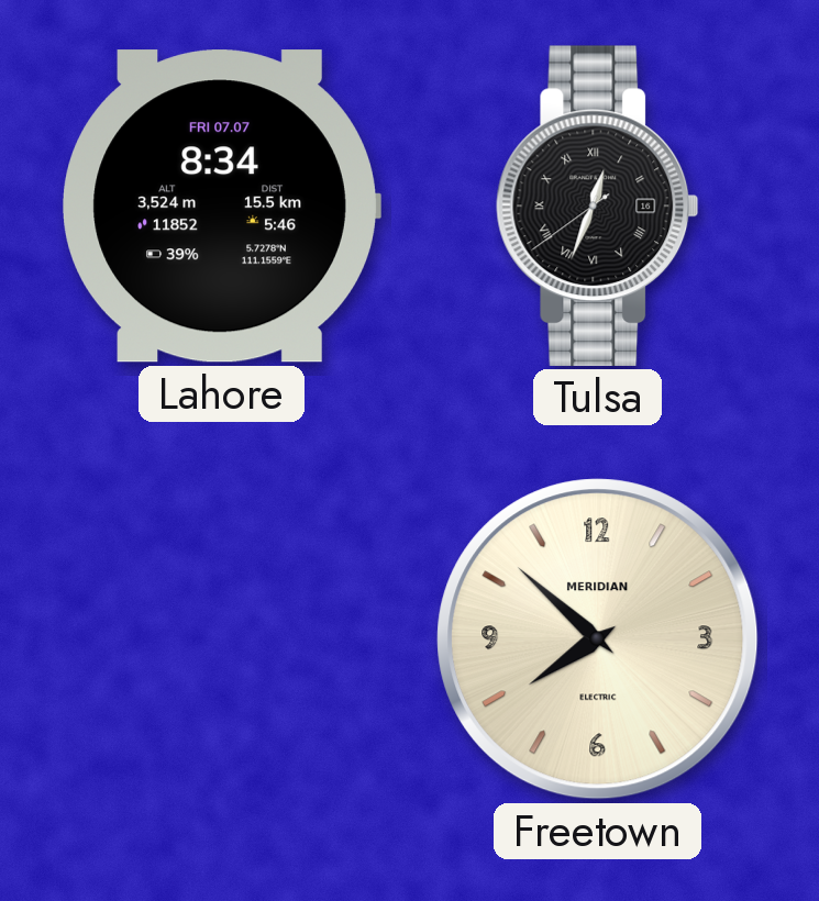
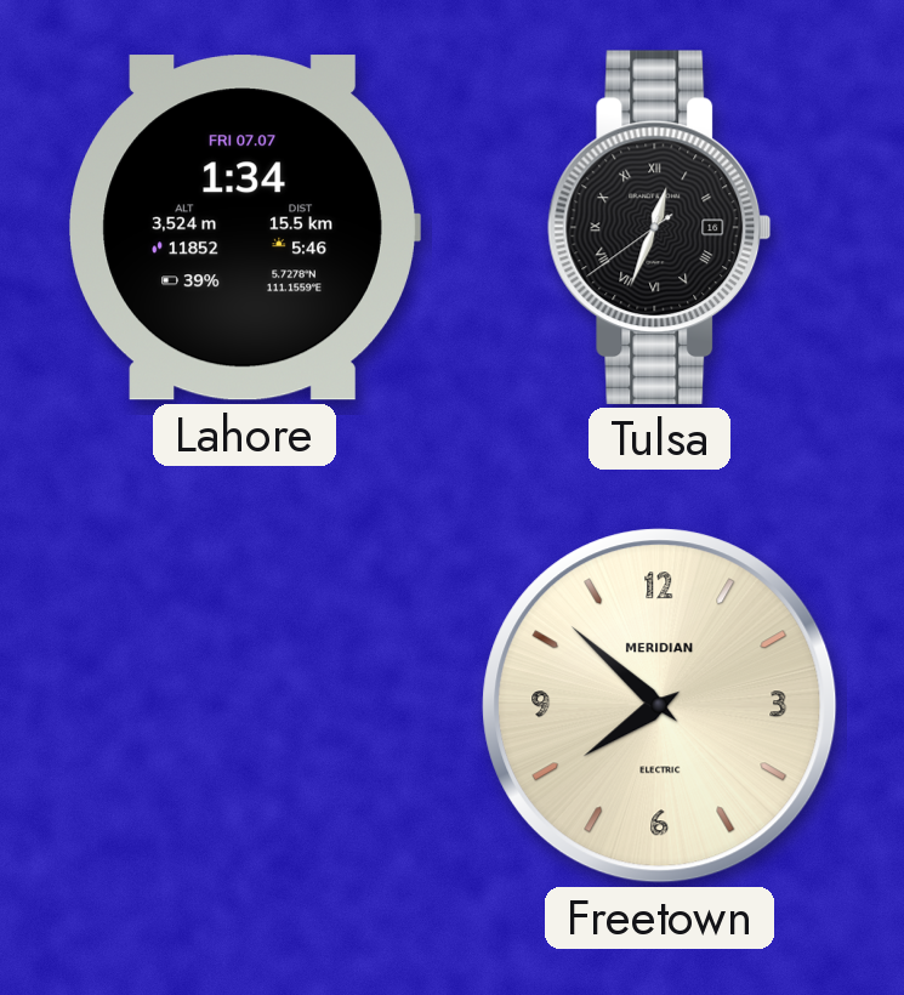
Lahore: 8:34 -> 1:34
